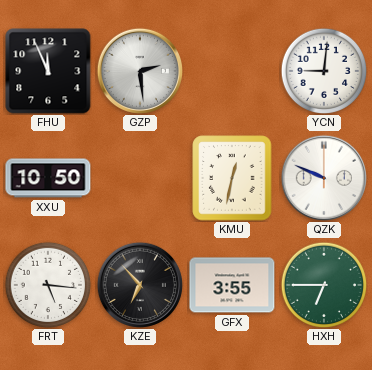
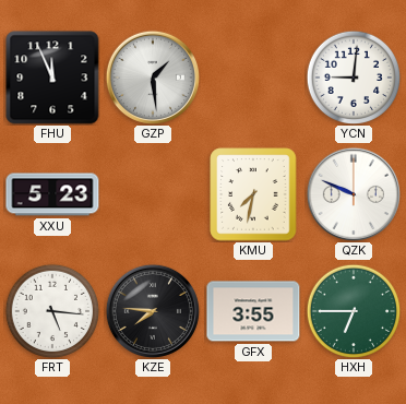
GZP: 2:29 -> 1:29
XXU: 10:50 -> 5:23
KMU: 12:32 -> 7:32
KZE: 6:53 -> 7:46
